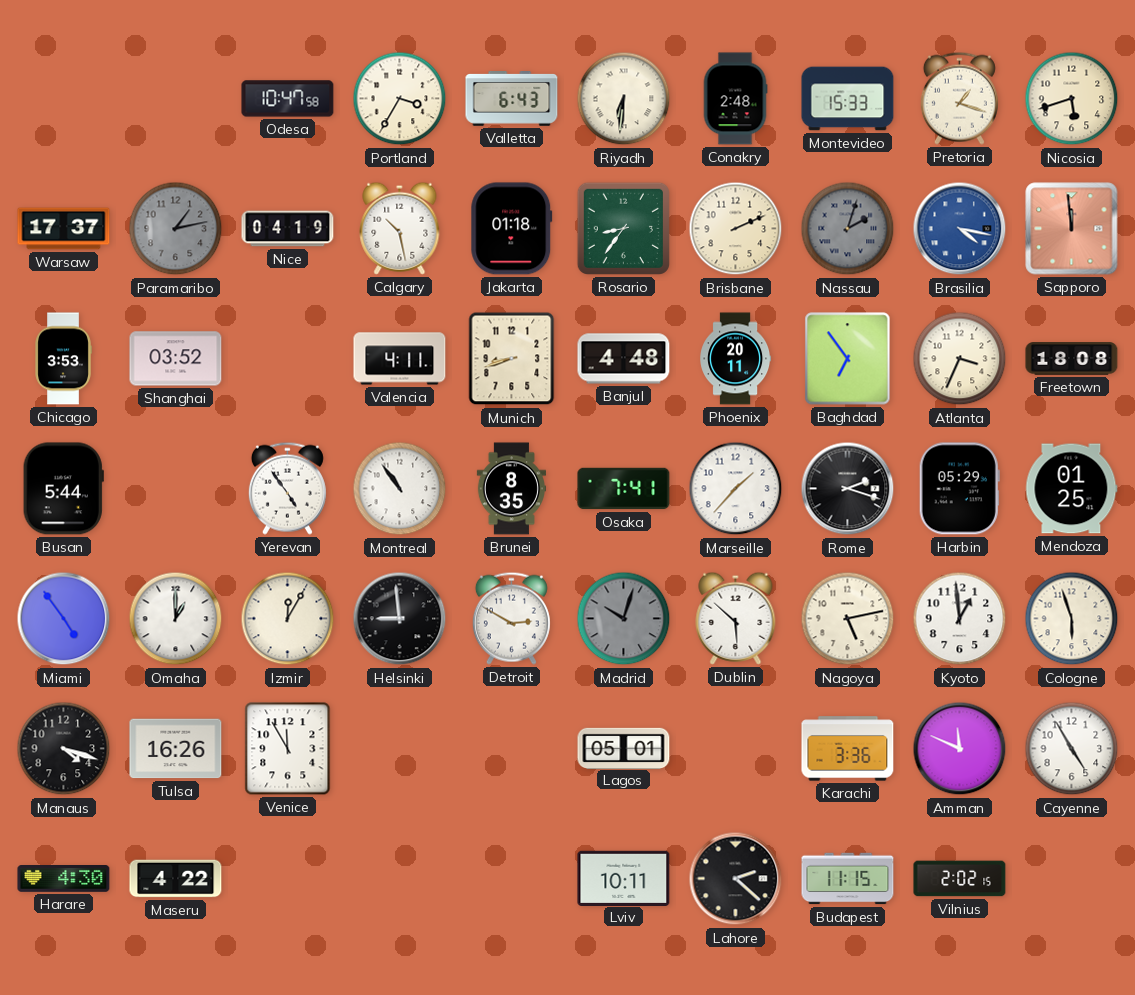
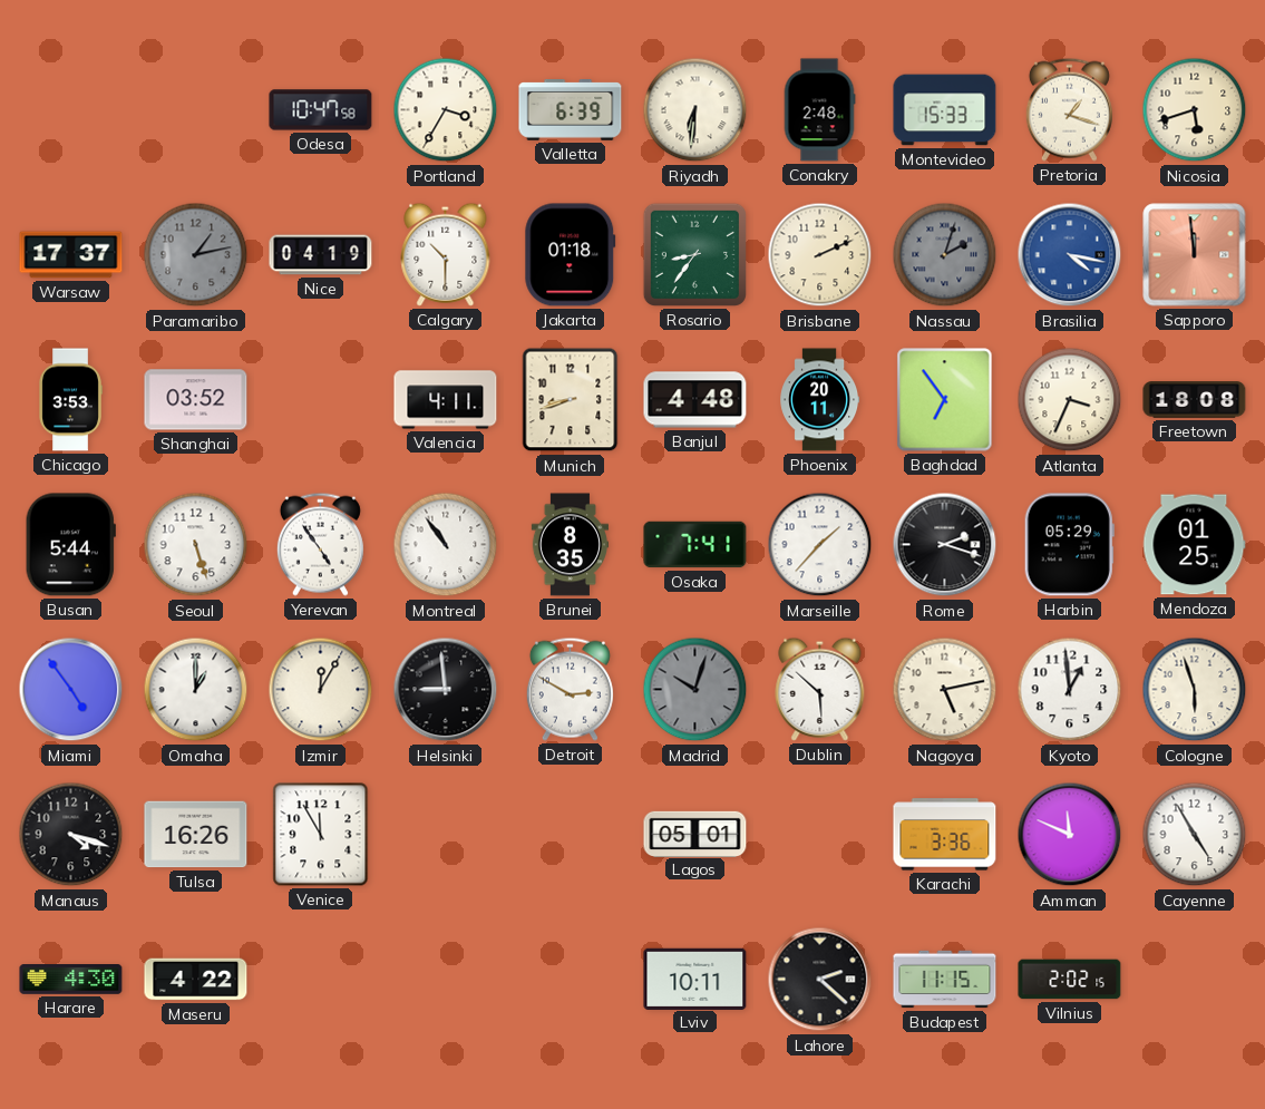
Valletta: 6:43 -> 6:39
Calgary: 10:28 -> 10:30
Seoul: none -> 5:27
